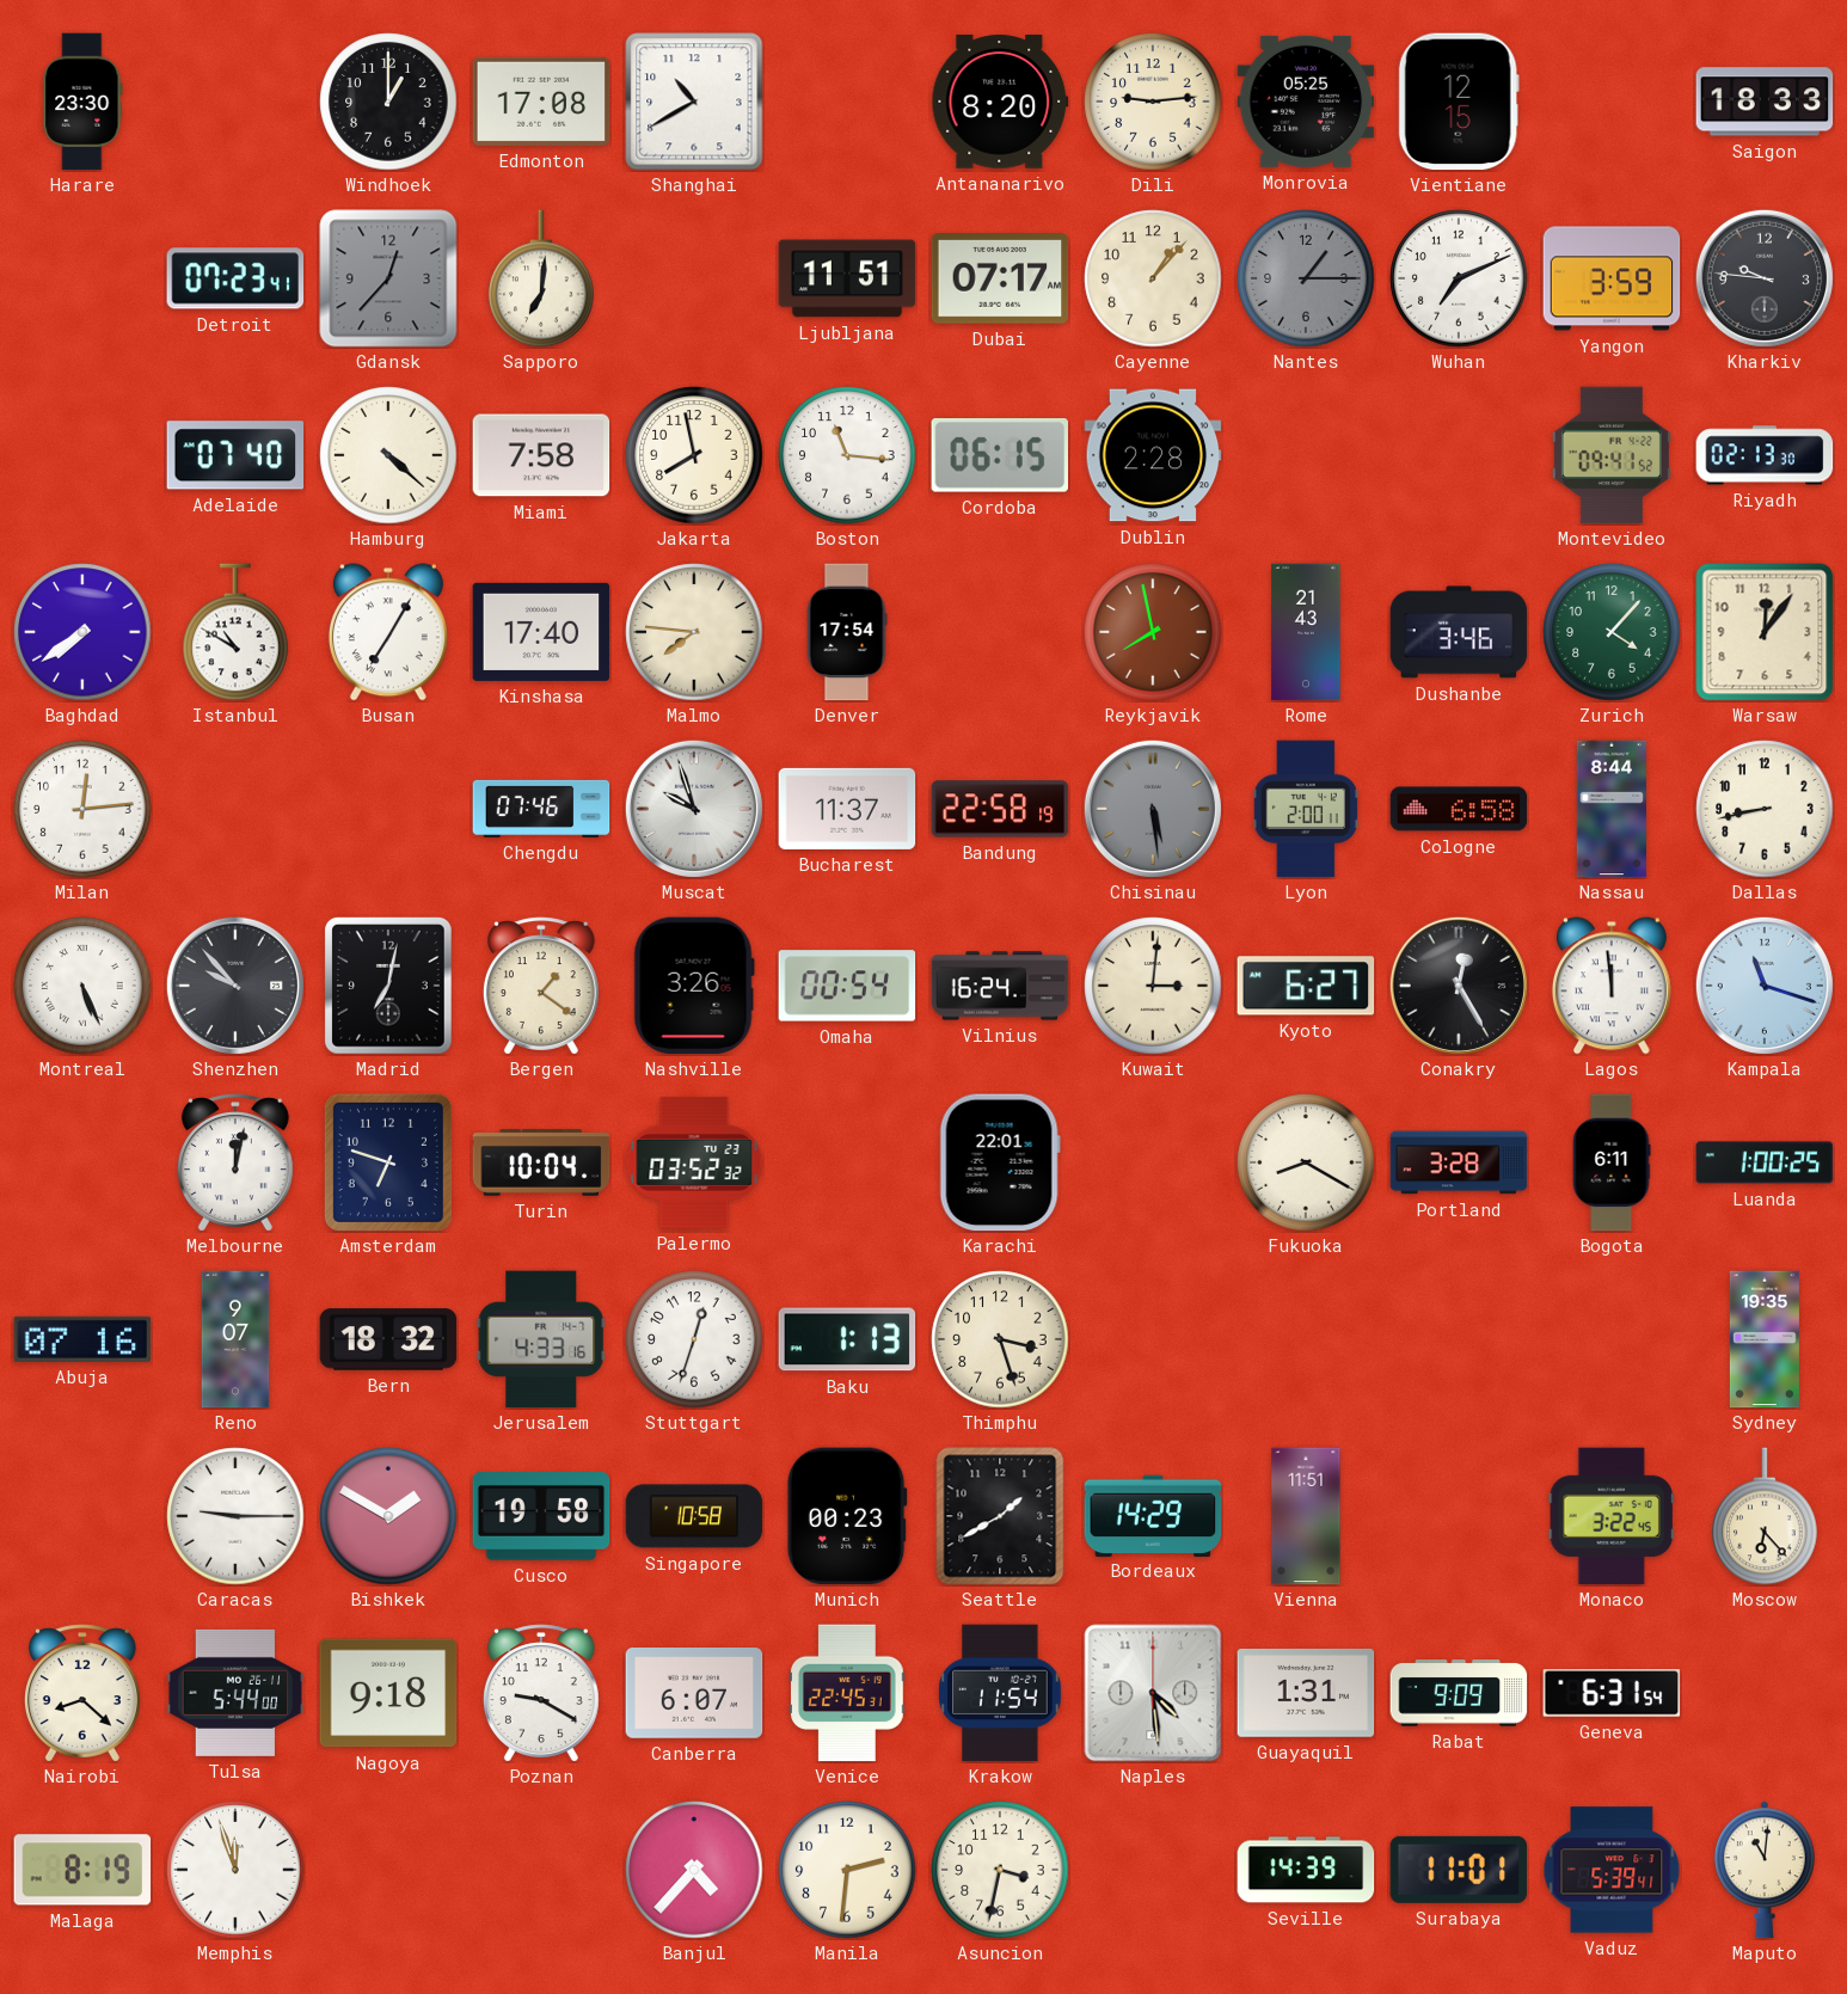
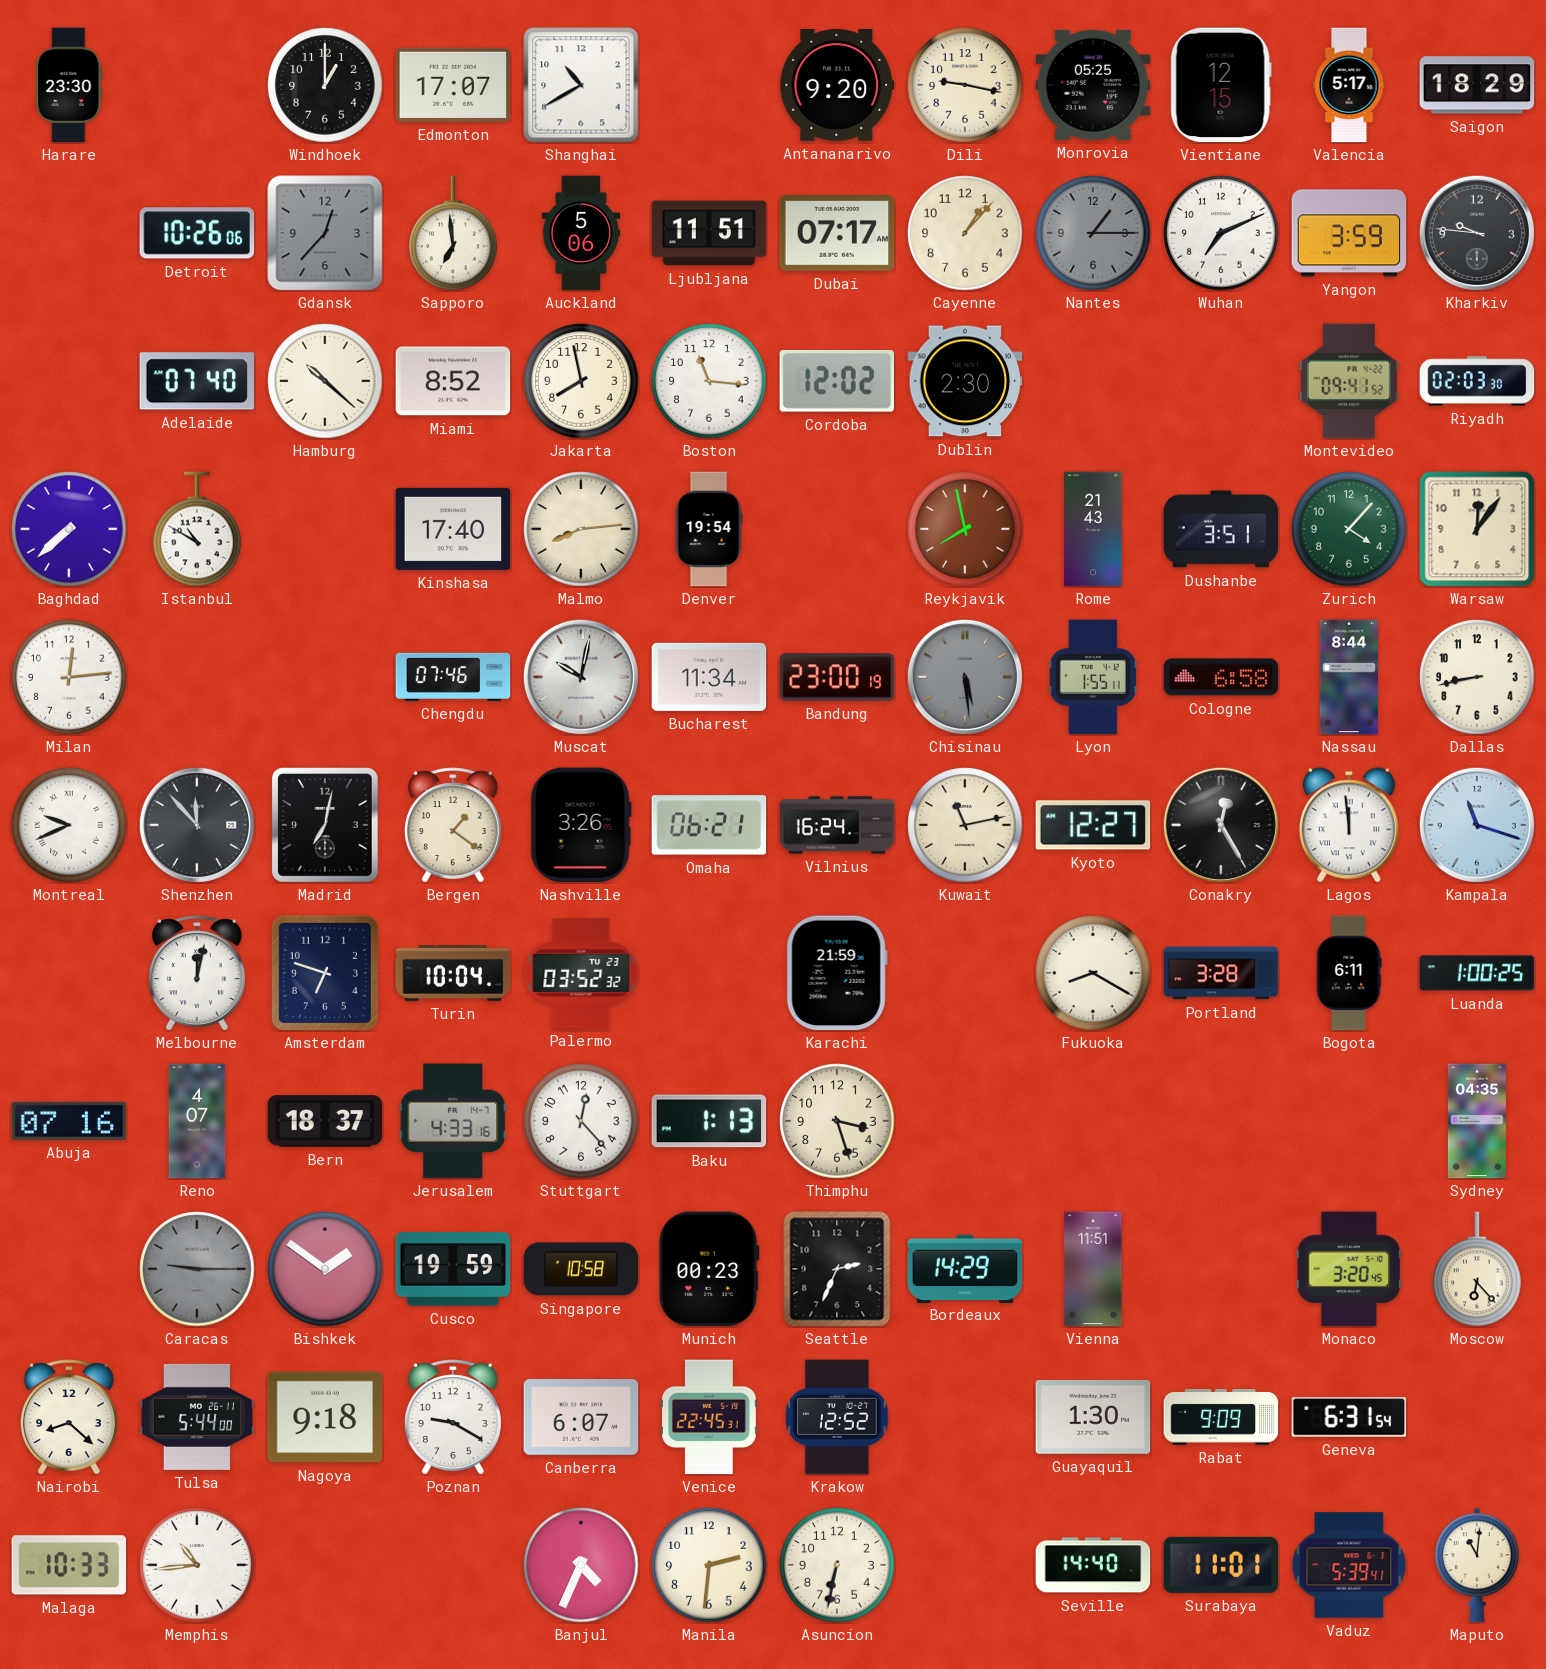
Edmonton: 17:08 -> 17:07
Antananarivo: 8:20 -> 9:20
Dili: 9:14 -> 9:17
Valencia: none -> 5:17
Saigon: 18:33 -> 18:29
Detroit: 07:23 -> 10:26
Sapporo: 7:01 -> 6:59
Auckland: none -> 5:06
Hamburg: 4:22 -> 10:22
Miami: 7:58 -> 8:52
Cordoba: 06:15 -> 12:02
Dublin: 2:28 -> 2:30
Riyadh: 02:13 -> 02:03
Baghdad: 7:39 -> 7:38
Busan: 7:05 -> none
Malmo: 7:46 -> 8:14
Denver: 17:54 -> 19:54
Dushanbe: 3:46 -> 3:51
Muscat: 9:57 -> 10:02
Bucharest: 11:37 -> 11:34
Bandung: 22:58 -> 23:00
Lyon: 2:00 -> 1:55
Montreal: 5:26 -> 9:41
Shenzhen: 9:53 -> 11:53
Omaha: 00:54 -> 06:21
Kuwait: 3:01 -> 11:13
Kyoto: 6:27 -> 12:27
Karachi: 22:01 -> 21:59
Reno: 9:07 -> 4:07
Bern: 18:32 -> 18:37
Stuttgart: 12:33 -> 12:23
Sydney: 19:35 -> 04:35
Caracas dial: white -> grey
Bishkek: 1:50 -> 1:51
Cusco: 19:58 -> 19:59
Seattle: 1:40 -> 2:34
Monaco: 3:22 -> 3:20
Krakow: 11:54 -> 12:52
Naples: 4:29 -> none
Guayaquil: 1:31 -> 1:30
Malaga: 8:19 -> 10:33
Memphis: 11:57 -> 10:44
Banjul: 4:37 -> 4:34
Asuncion: 3:32 -> 6:32
Seville: 14:39 -> 14:40
